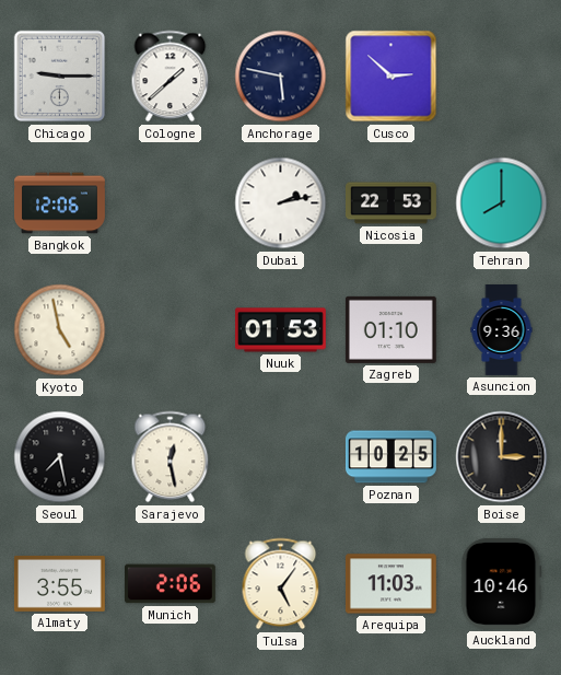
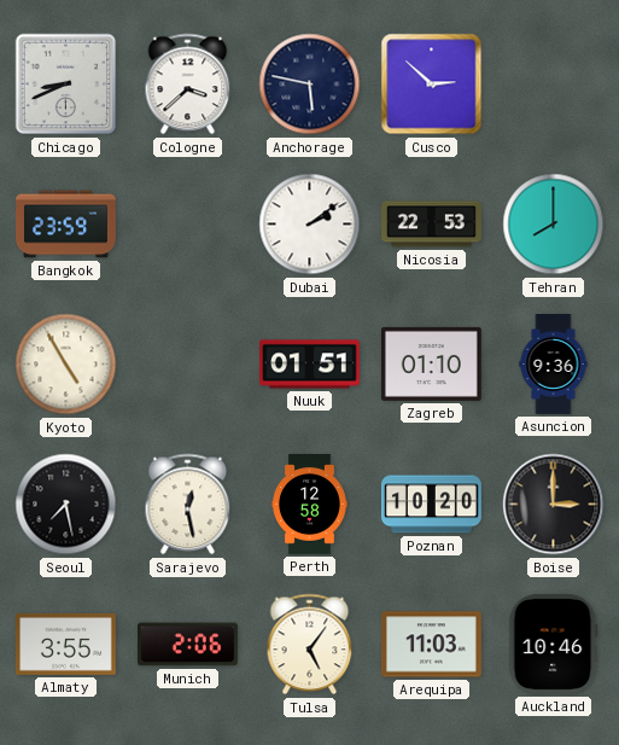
Chicago: 9:15 -> 8:41
Cologne: 1:38 -> 3:38
Bangkok: 12:06 -> 23:59
Dubai: 2:13 -> 2:09
Kyoto: 4:58 -> 4:55
Nuuk: 01:53 -> 01:51
Perth: none -> 12:58
Poznan: 10:25 -> 10:20
